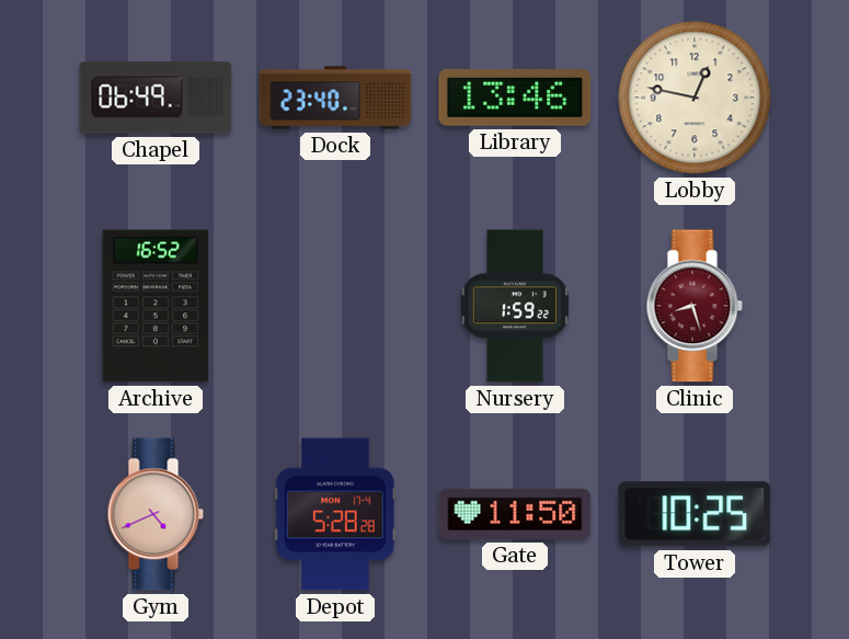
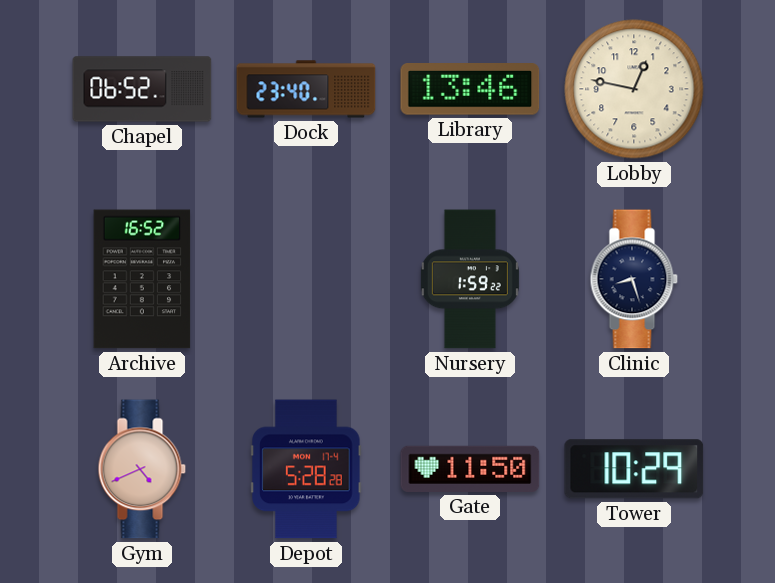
Chapel: 06:49 -> 06:52
Clinic dial: burgundy -> navy
Tower: 10:25 -> 10:29
